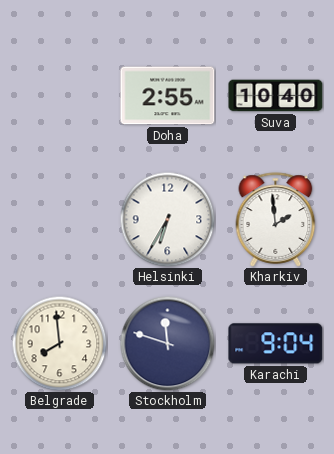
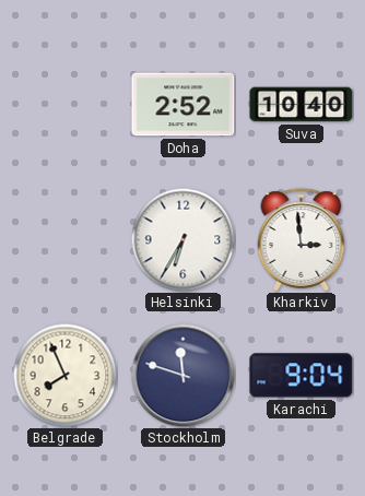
Doha: 2:55 -> 2:52
Kharkiv: 1:59 -> 2:59
Belgrade: 7:59 -> 7:56
